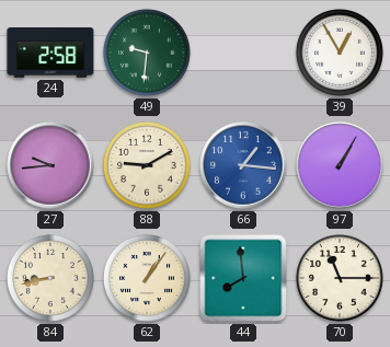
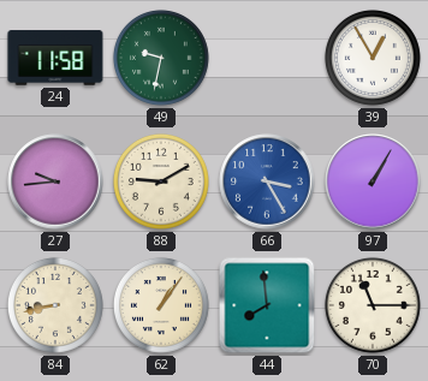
24: 2:58 -> 11:58
49: 9:31 -> 9:32
66: 1:16 -> 3:25
